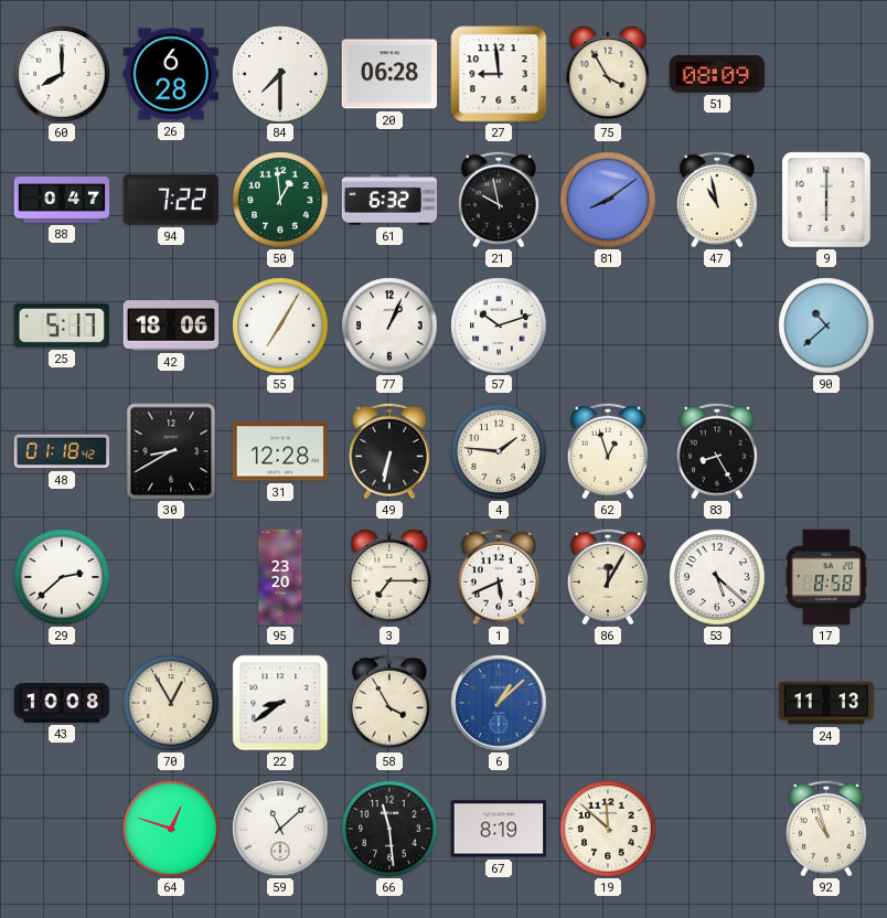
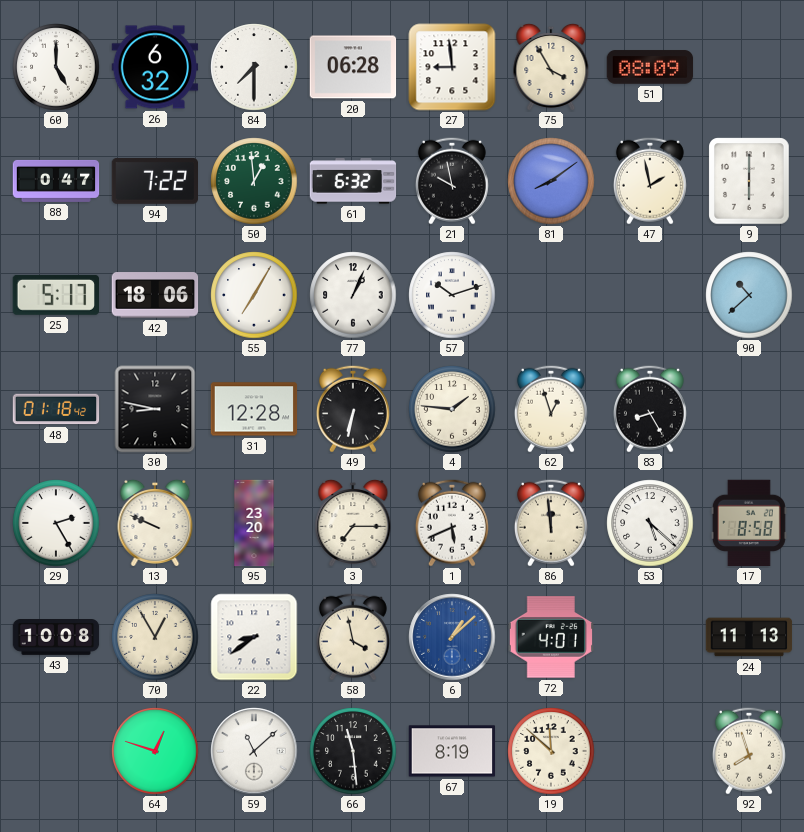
60: 8:00 -> 5:00
26: 6:28 -> 6:32
47: 10:58 -> 1:58
30: 8:40 -> 8:47
29: 2:38 -> 2:25
13: none -> 9:49
86: 12:05 -> 11:59
58: 3:55 -> 3:58
72: none -> 4:01
92: 10:57 -> 7:57
